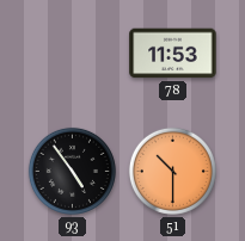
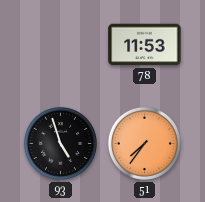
93: 4:54 -> 4:57
51: 10:30 -> 7:36
